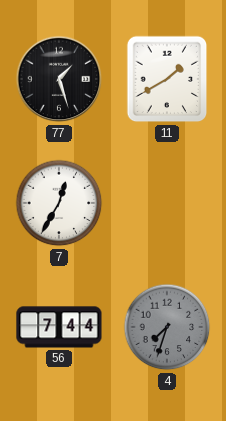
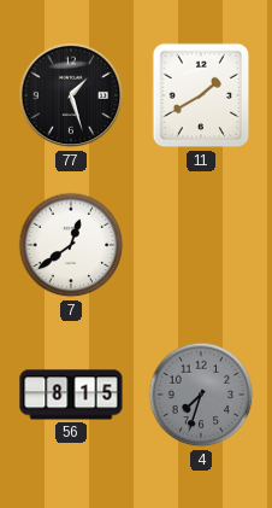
7: 12:35 -> 12:39
56: 7:44 -> 8:15
